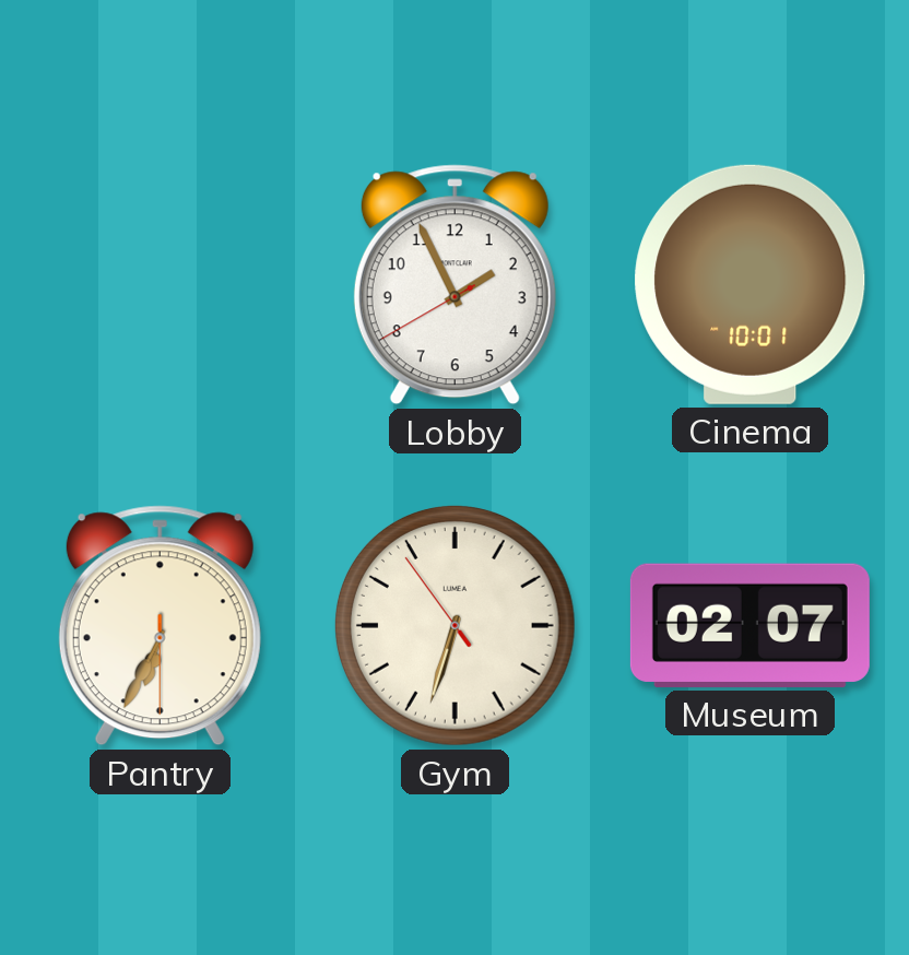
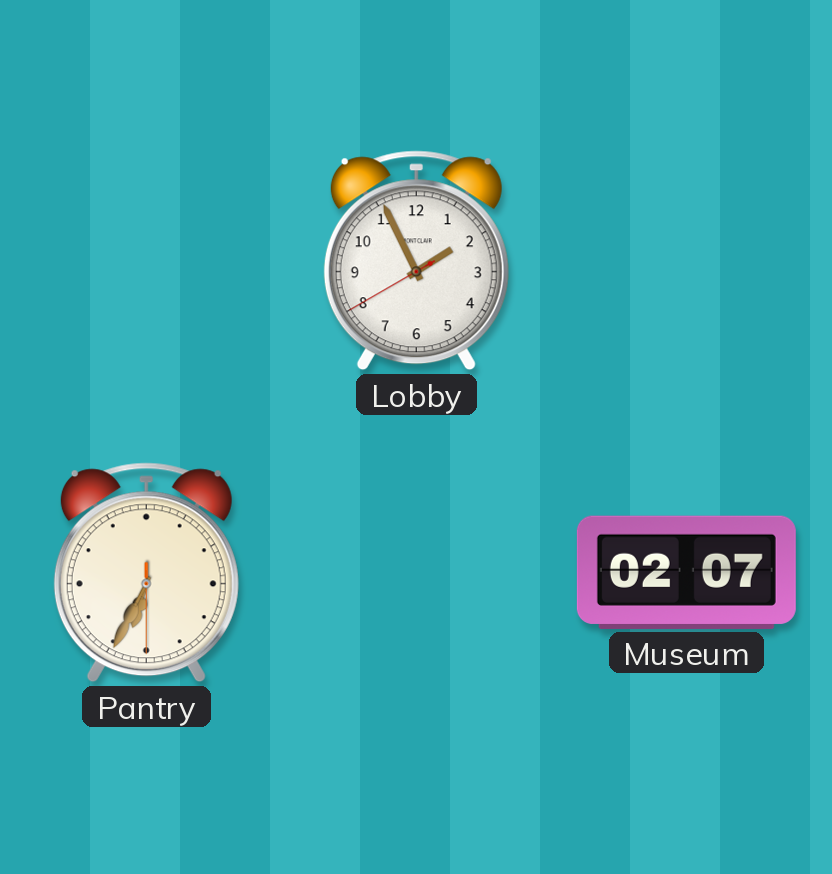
Cinema: 10:01 -> none
Gym: 6:32 -> none
